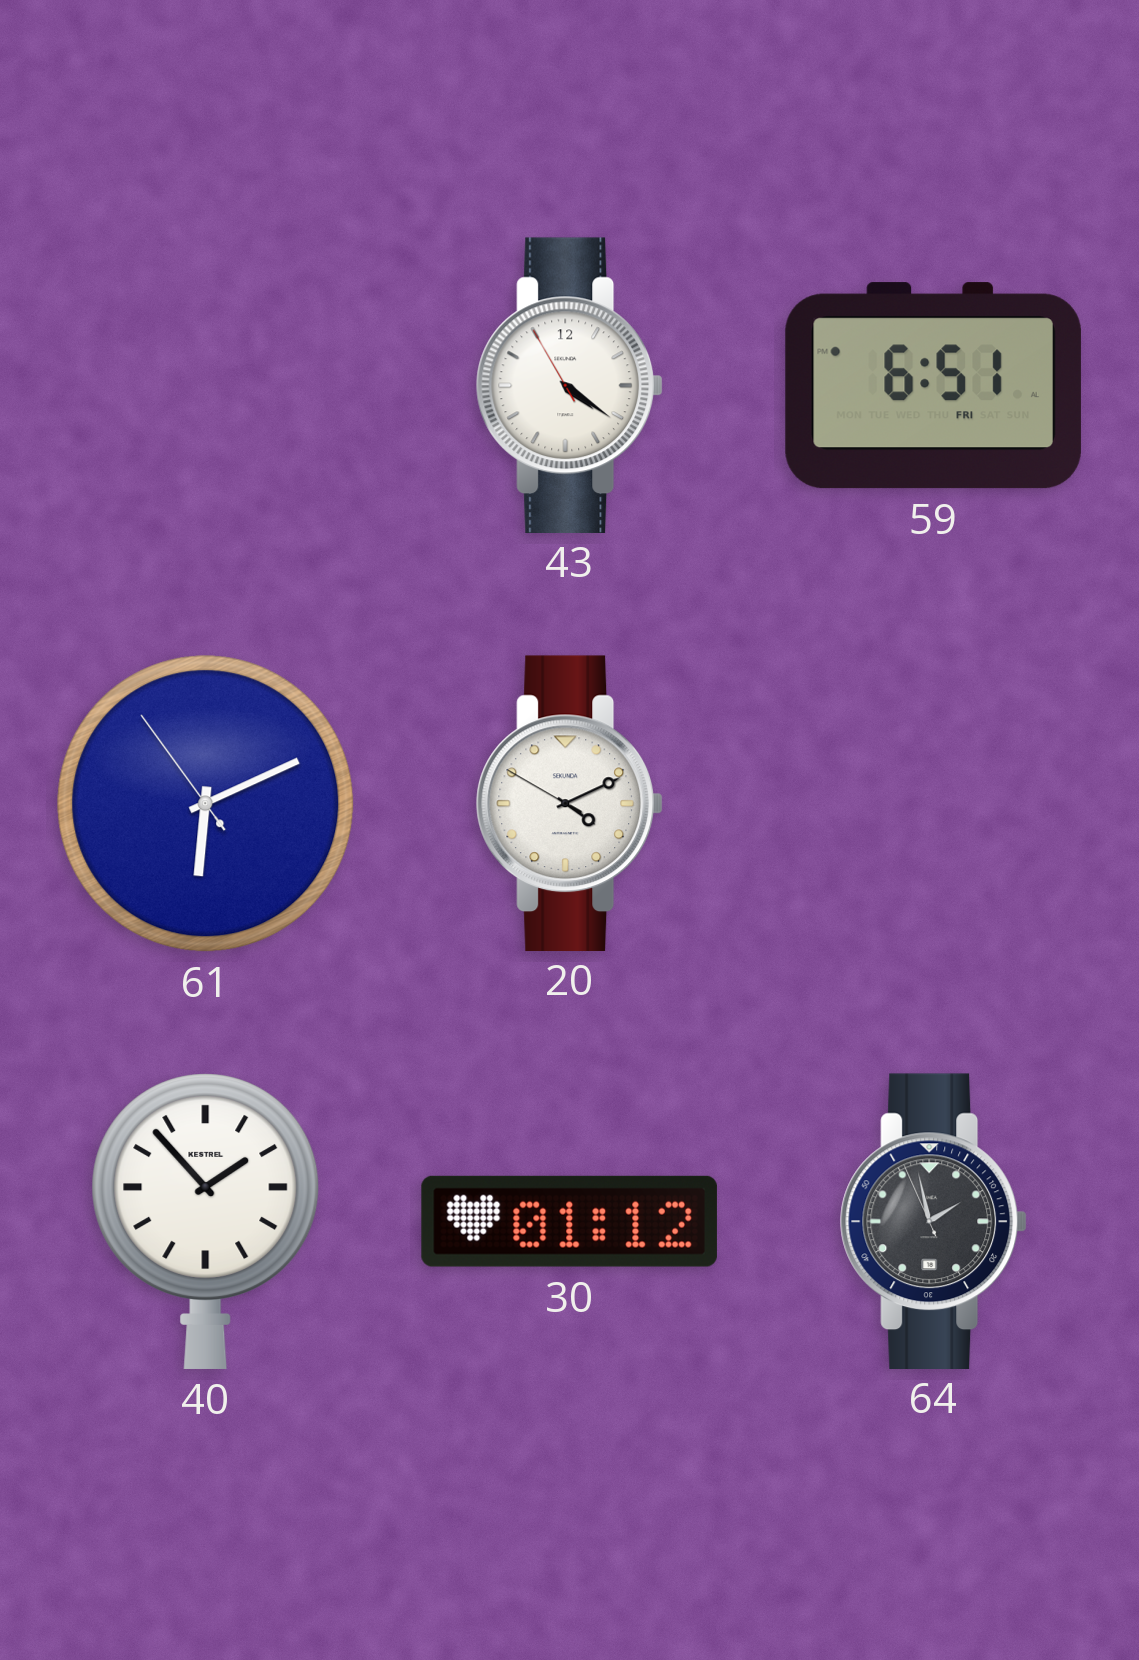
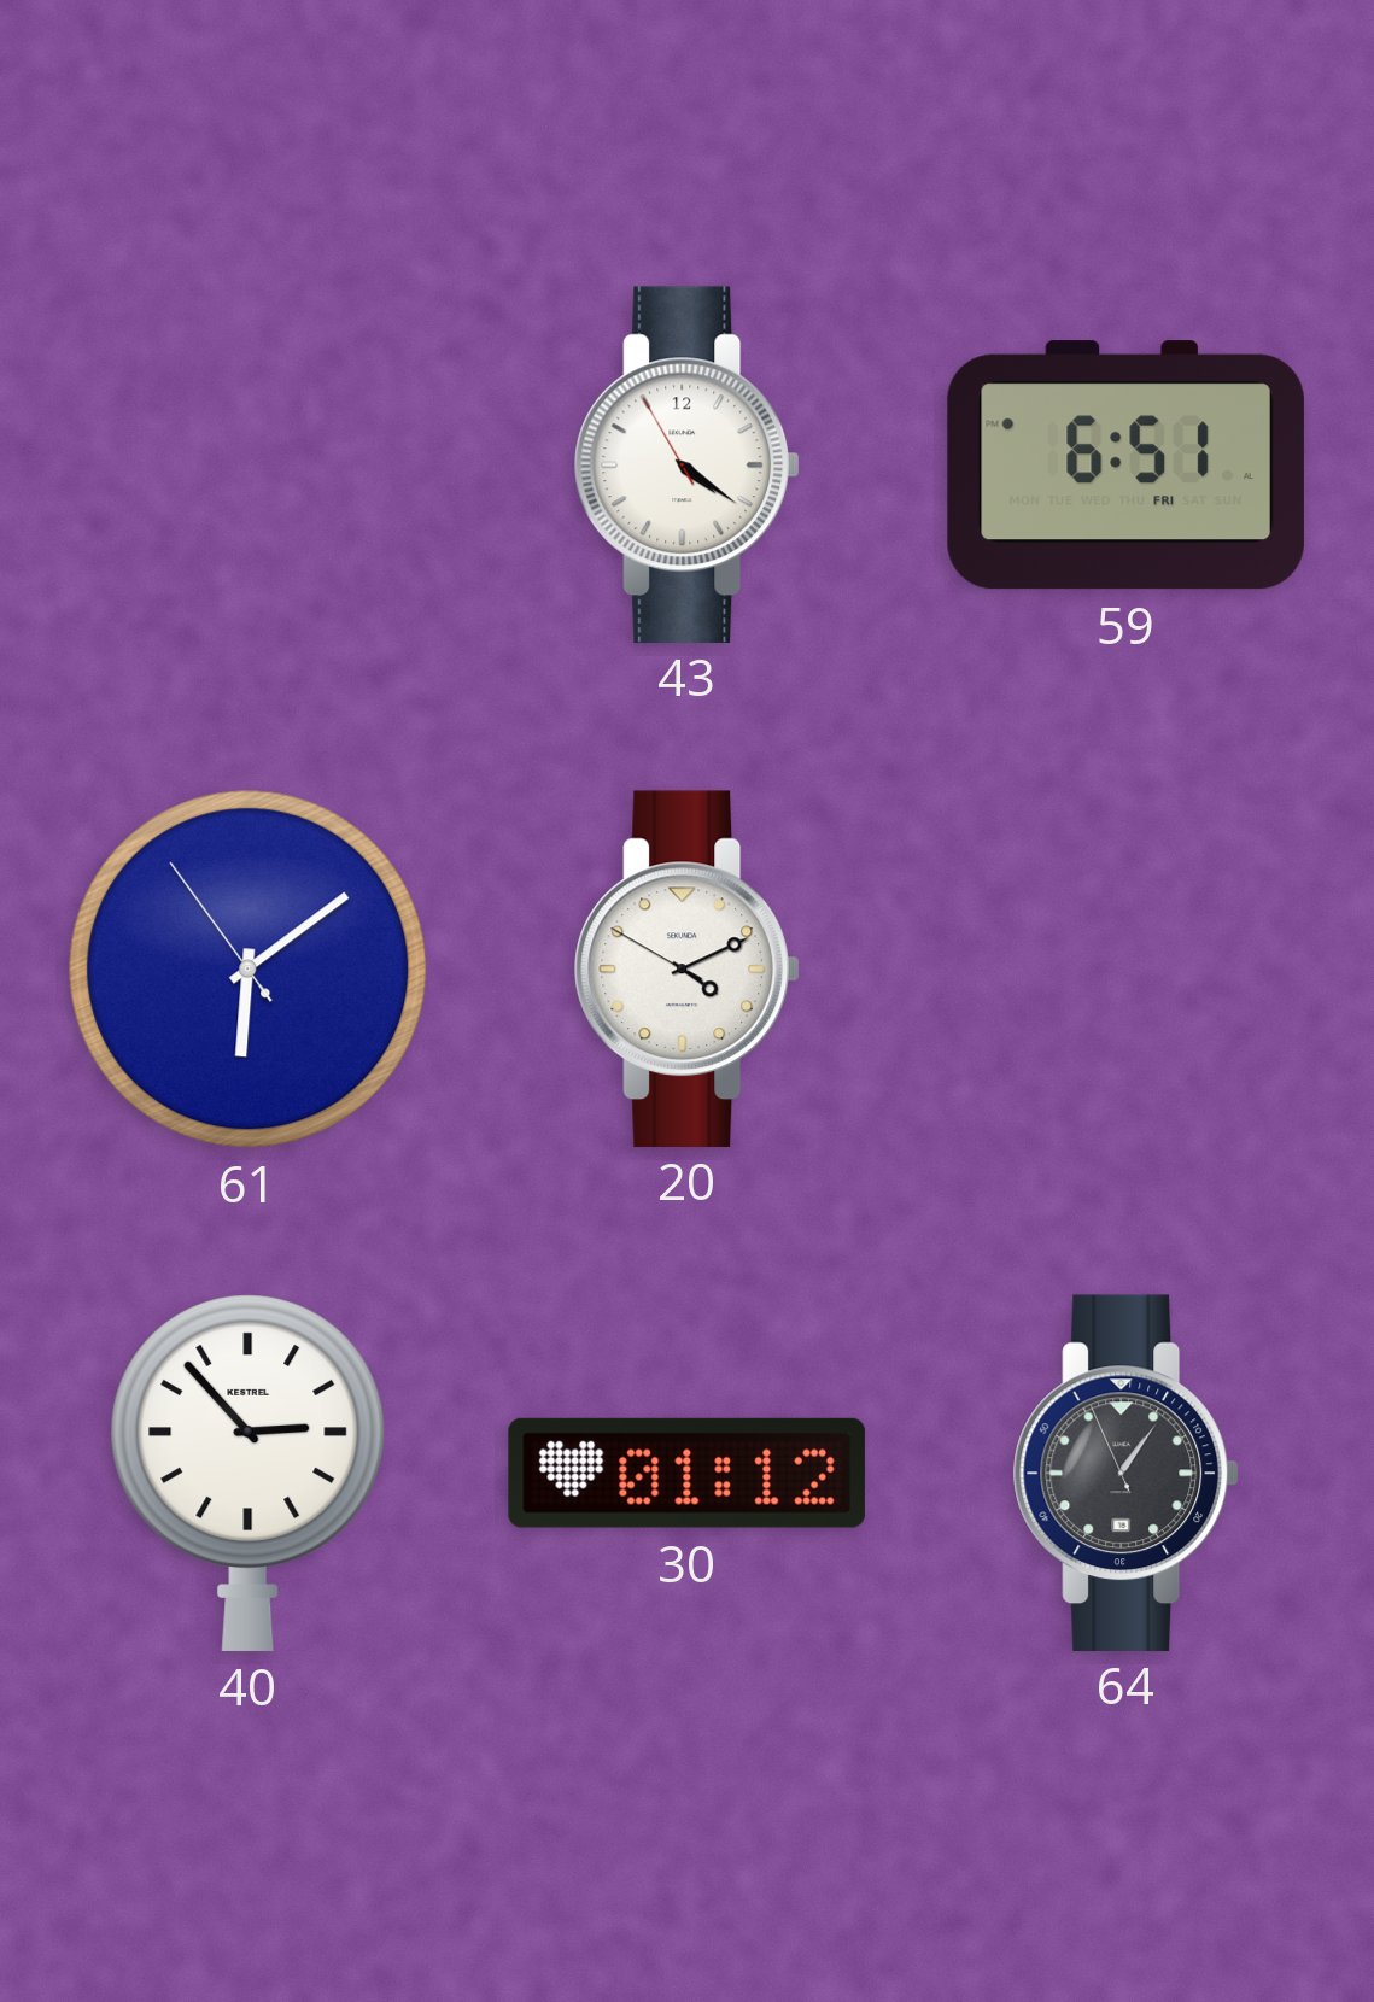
61: 6:10 -> 6:08
40: 1:53 -> 2:53
64: 1:57 -> 1:05
